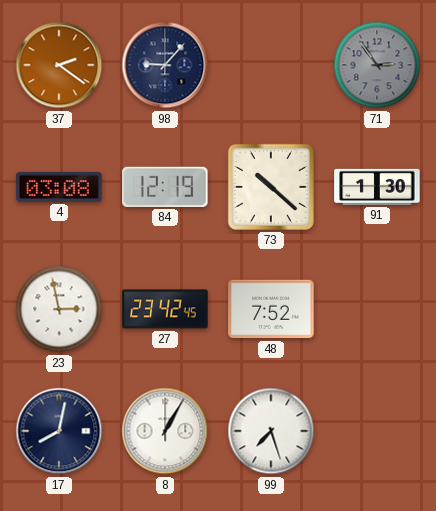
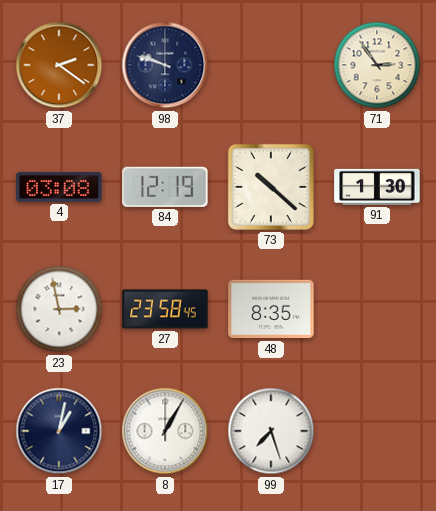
98: 9:07 -> 9:48
71 dial: grey -> cream
27: 23:42 -> 23:58
48: 7:52 -> 8:35
17: 8:02 -> 1:02
